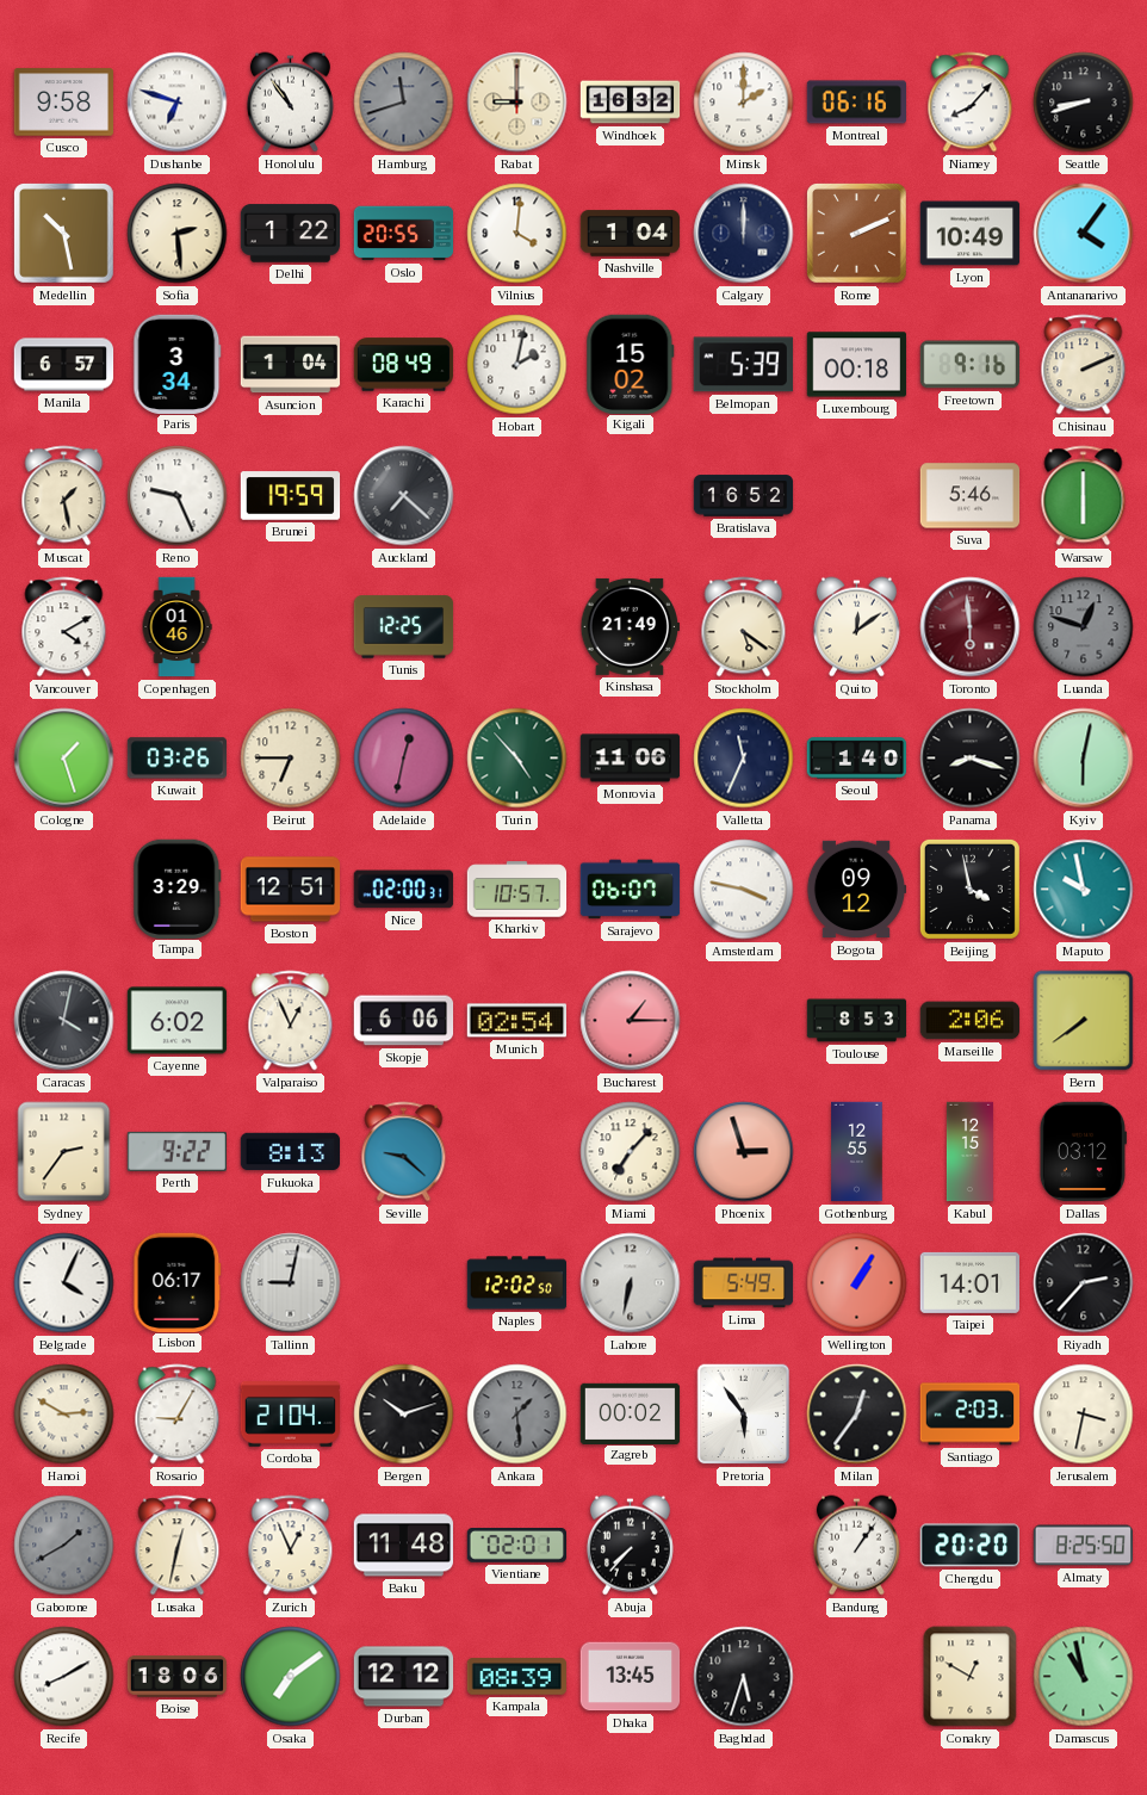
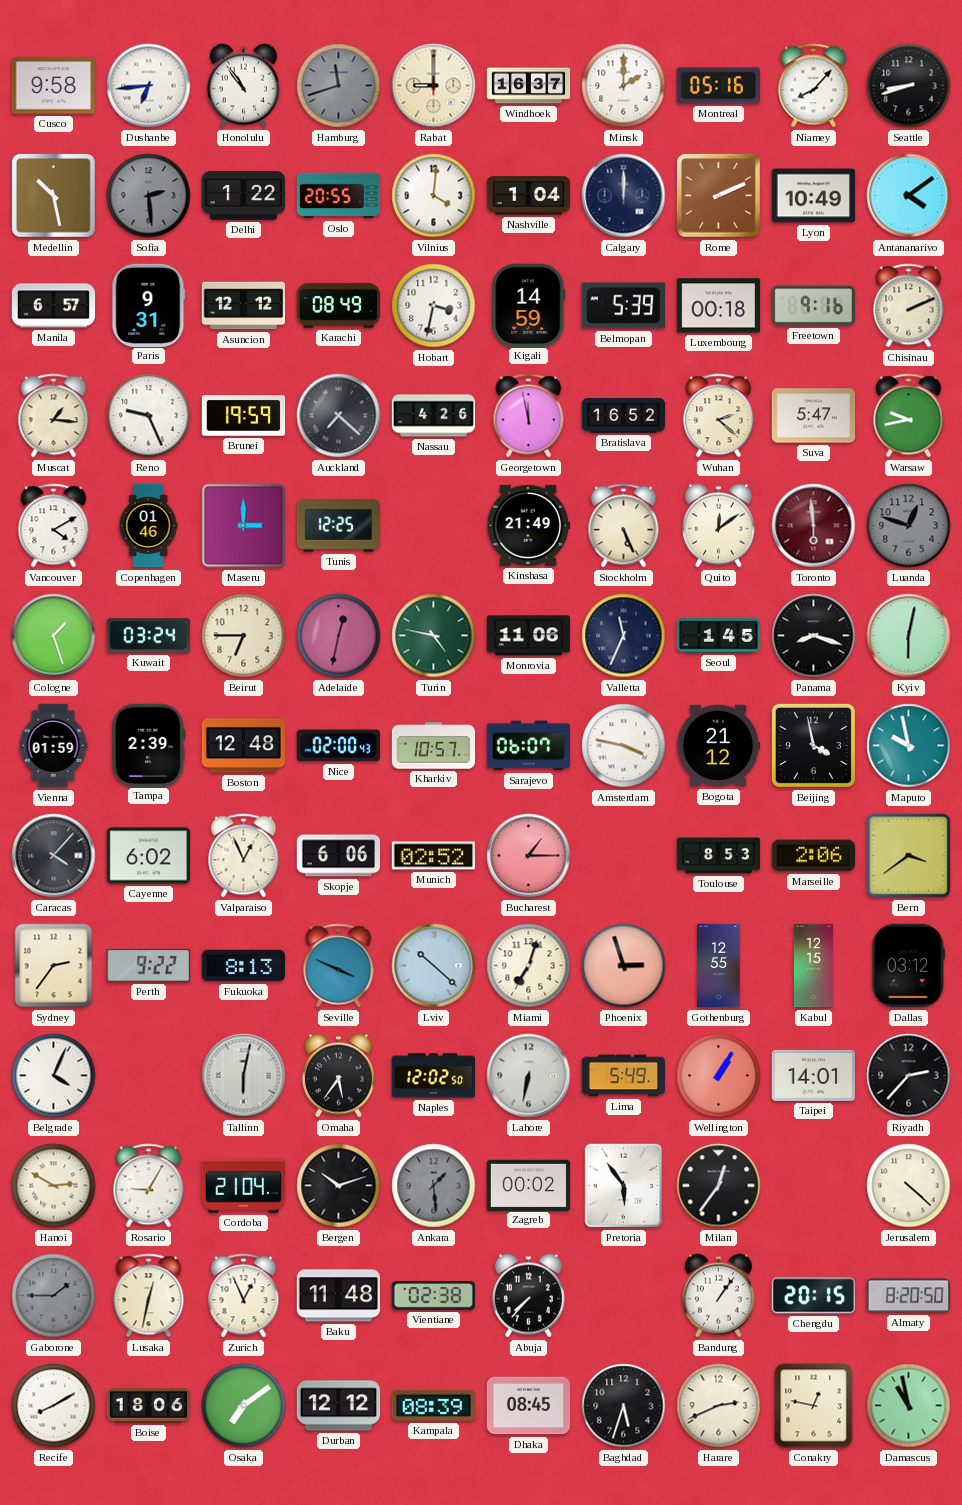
Dushanbe: 6:48 -> 6:44
Windhoek: 16:32 -> 16:37
Montreal: 06:16 -> 05:16
Sofia dial: cream -> grey
Antananarivo: 4:06 -> 4:09
Paris: 3:34 -> 9:31
Asuncion: 1:04 -> 12:12
Hobart: 2:02 -> 3:32
Kigali: 15:02 -> 14:59
Muscat: 1:28 -> 1:16
Nassau: none -> 4:26
Georgetown: none -> 11:58
Wuhan: none -> 2:22
Suva: 5:46 -> 5:47
Warsaw: 6:00 -> 9:43
Maseru: none -> 3:00
Stockholm: 5:21 -> 5:26
Kuwait: 03:26 -> 03:24
Turin: 4:53 -> 4:47
Seoul: 1:40 -> 1:45
Vienna: none -> 01:59
Tampa: 3:29 -> 2:39
Boston: 12:51 -> 12:48
Nice: 02:00:31 -> 02:00:43
Bogota: 09:12 -> 21:12
Caracas: 4:02 -> 4:07
Munich: 02:54 -> 02:52
Bern: 7:39 -> 3:39
Seville: 9:22 -> 3:49
Lviv: none -> 10:22
Miami: 7:07 -> 7:03
Lisbon: 06:17 -> none
Tallinn: 9:02 -> 6:02
Omaha: none -> 5:36
Santiago: 2:03 -> none
Jerusalem: 3:32 -> 4:22
Gaborone: 1:40 -> 1:45
Vientiane: 02:01 -> 02:38
Chengdu: 20:20 -> 20:15
Almaty: 8:25 -> 8:20
Dhaka: 13:45 -> 08:45
Harare: none -> 2:41
Conakry: 12:50 -> 12:47
